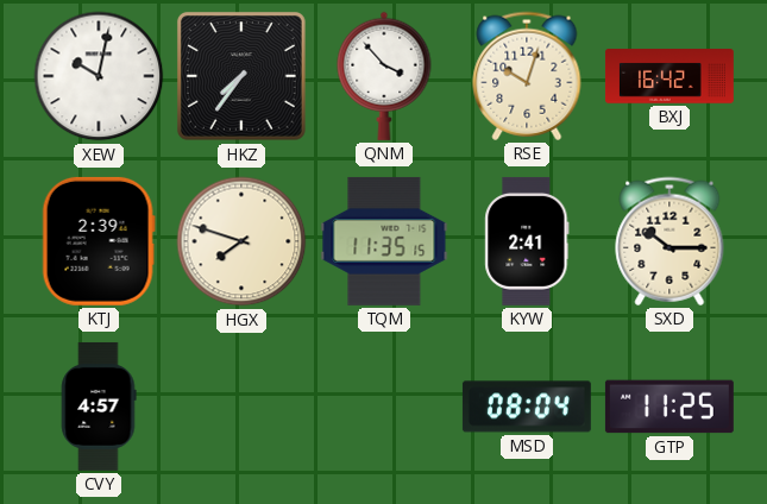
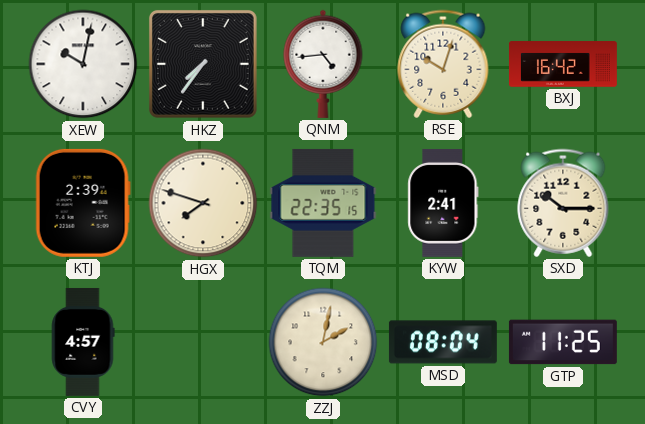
QNM: 3:53 -> 4:44
TQM: 11:35 -> 22:35
ZZJ: none -> 2:02
